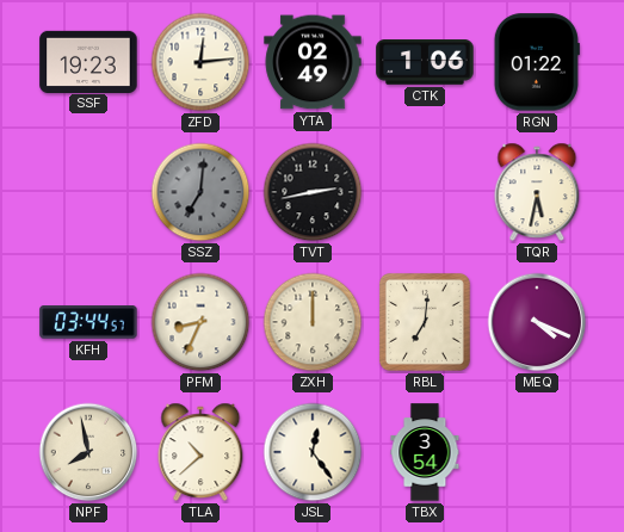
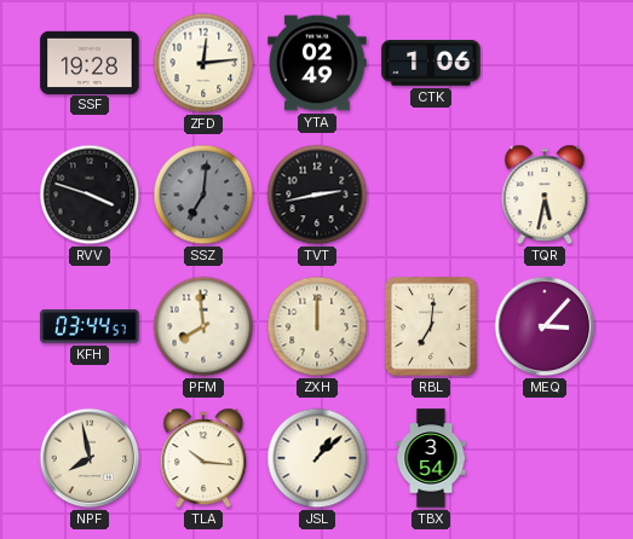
SSF: 19:23 -> 19:28
RGN: 01:22 -> none
RVV: none -> 3:48
PFM: 8:34 -> 7:59
MEQ: 4:19 -> 3:07
TLA: 10:38 -> 10:16
JSL: 12:24 -> 1:08
